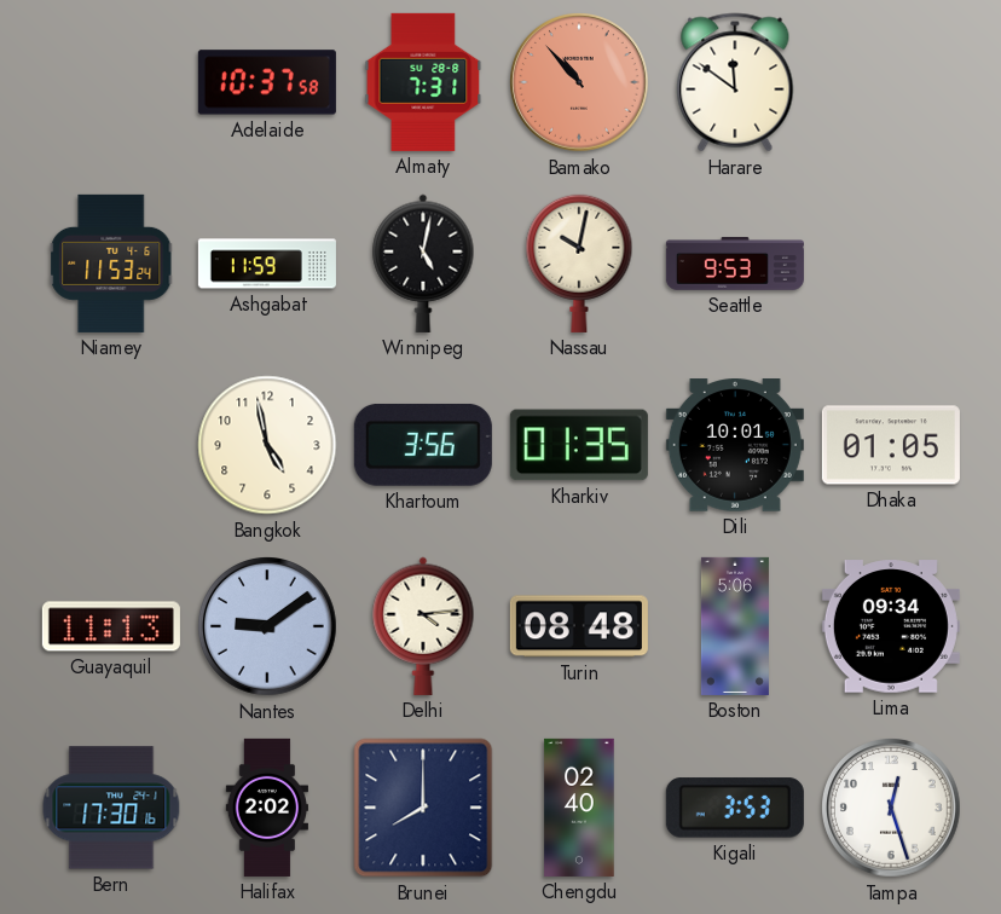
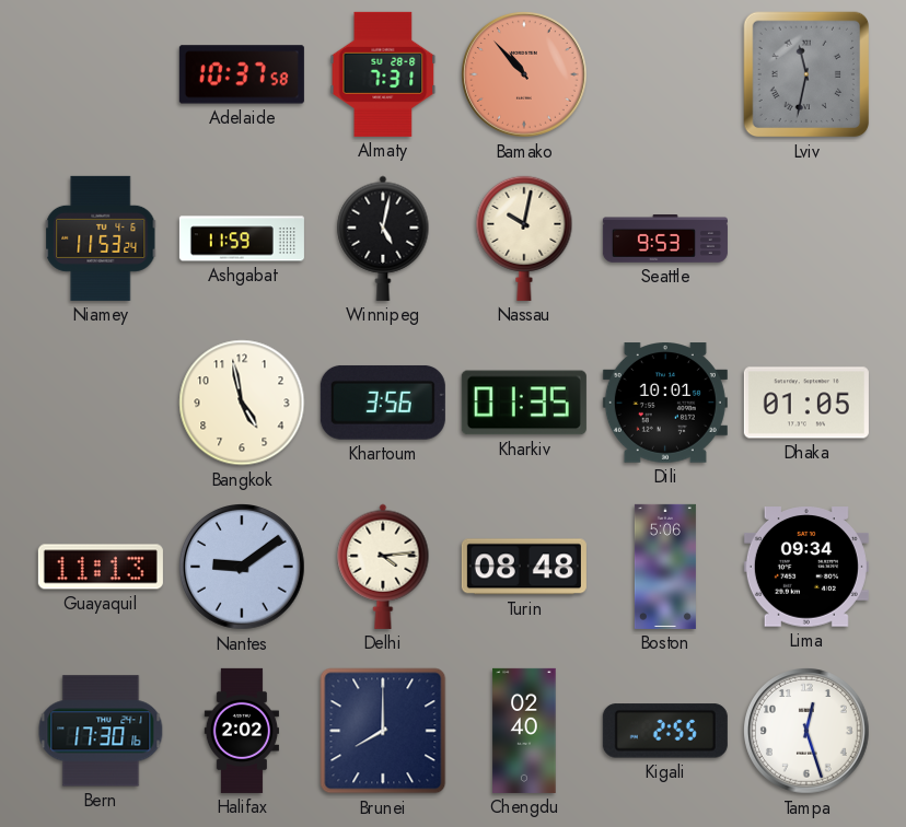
Harare: 11:51 -> none
Lviv: none -> 11:32
Kigali: 3:53 -> 2:55
